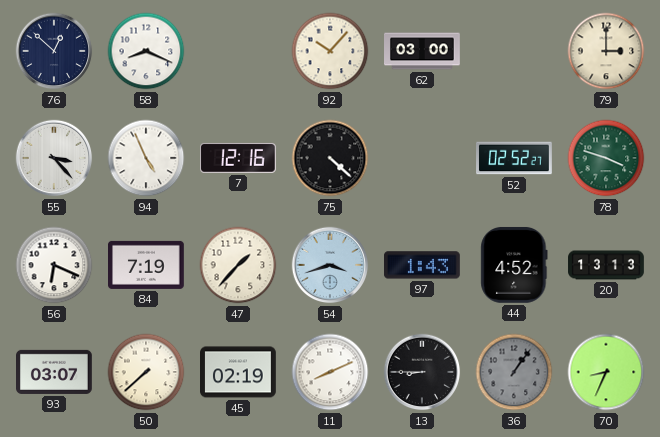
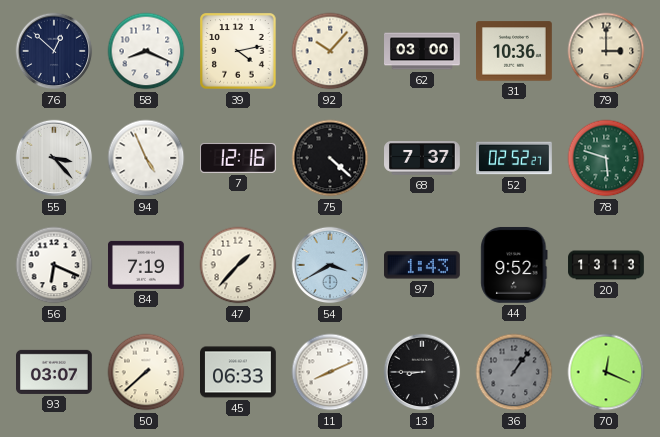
39: none -> 4:13
31: none -> 10:36
68: none -> 7:37
78: 3:48 -> 5:48
54: 3:42 -> 3:40
44: 4:52 -> 9:52
45: 02:19 -> 06:33
70: 8:34 -> 12:19
